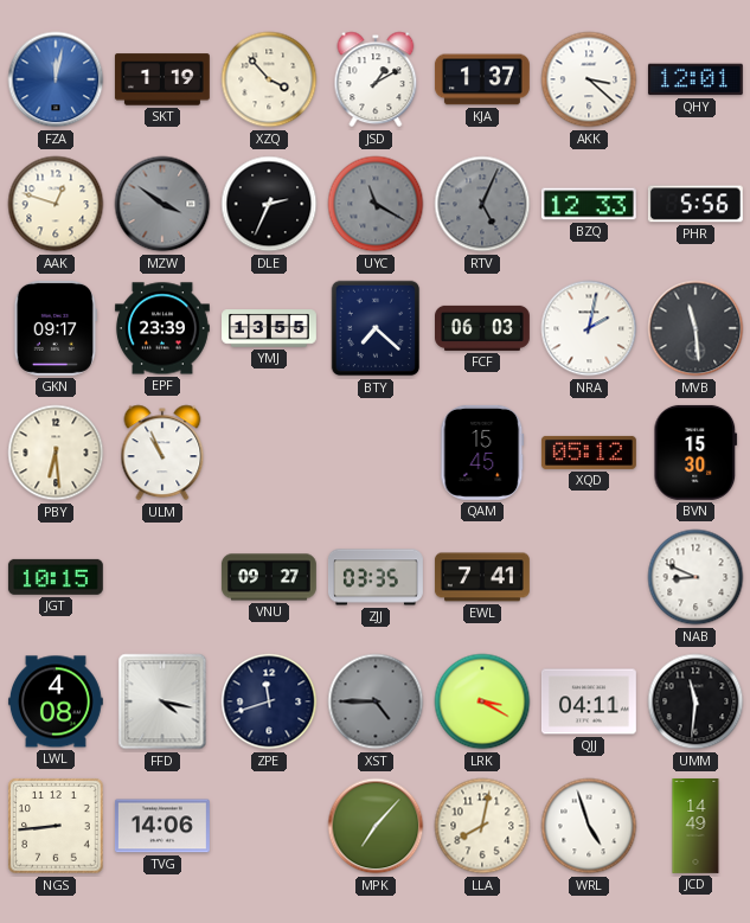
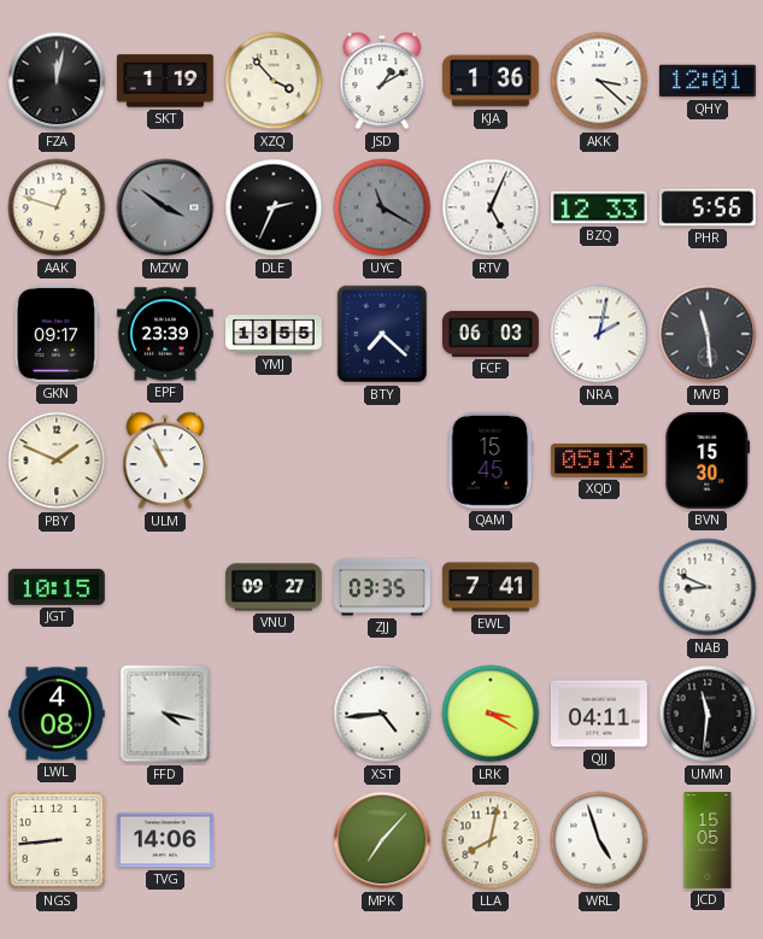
FZA dial: blue -> black
KJA: 1:37 -> 1:36
RTV dial: grey -> white
PBY: 6:29 -> 1:49
ZPE: 11:42 -> none
XST: 4:45 -> 4:44
XST dial: grey -> white
JCD: 14:49 -> 15:05
